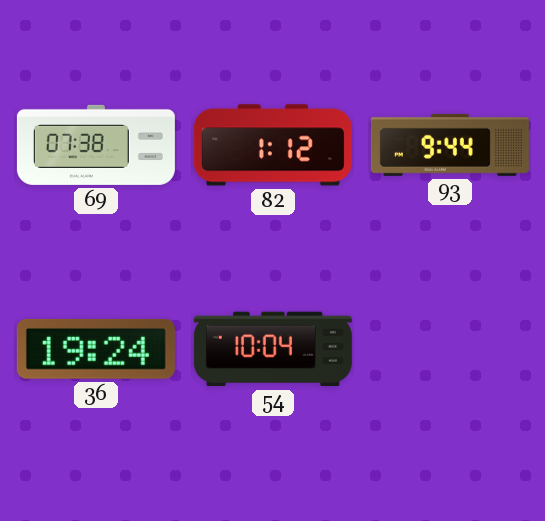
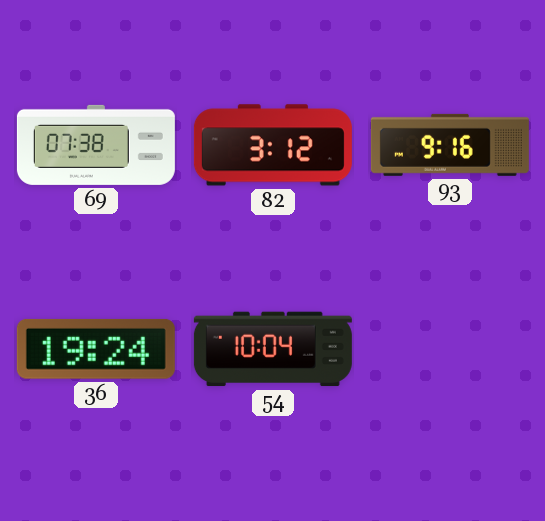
82: 1:12 -> 3:12
93: 9:44 -> 9:16
